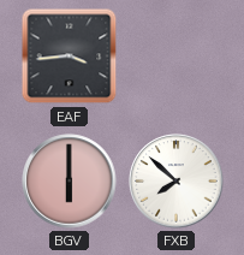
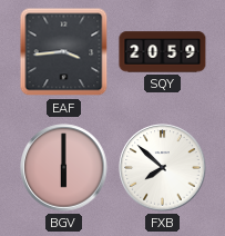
SQY: none -> 20:59
